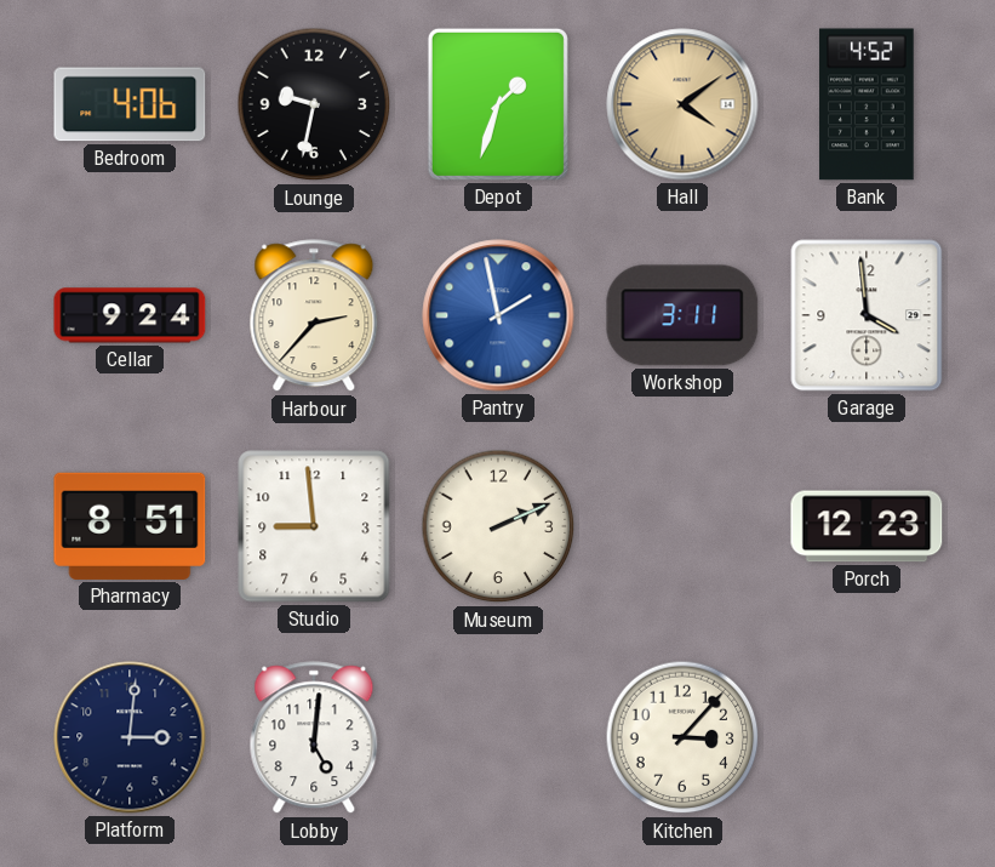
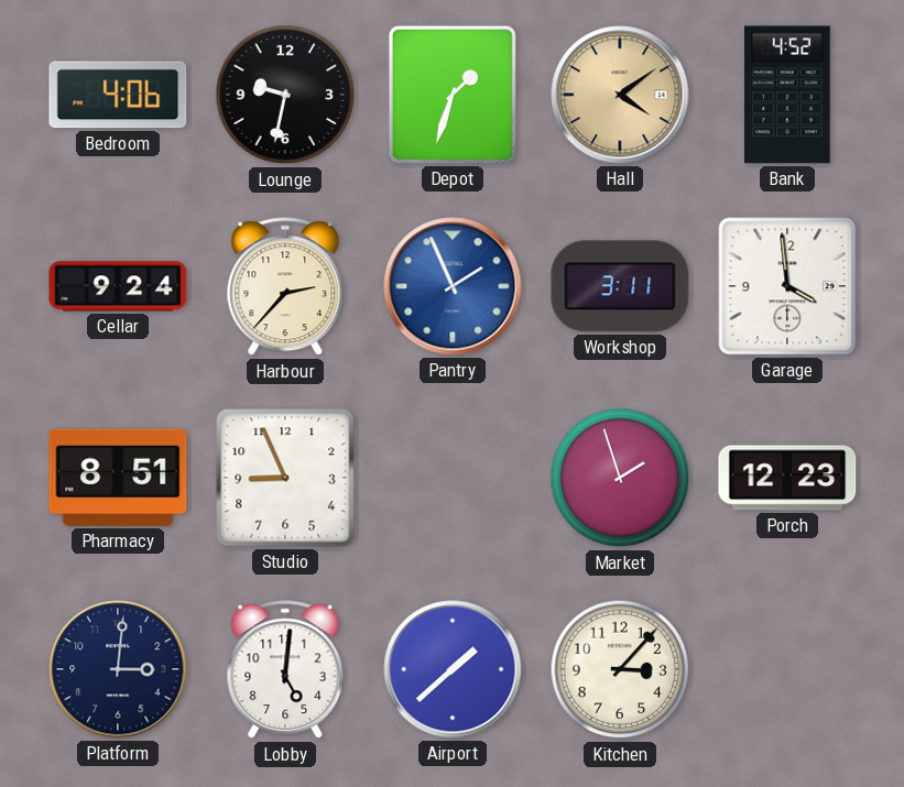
Pantry: 1:58 -> 1:56
Studio: 8:59 -> 8:56
Museum: 2:11 -> none
Market: none -> 1:57
Airport: none -> 1:38
